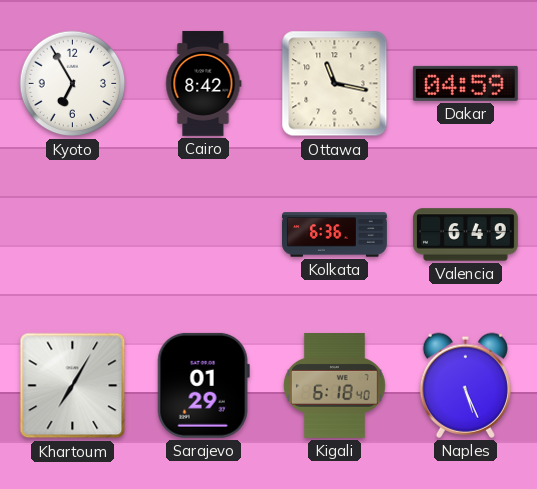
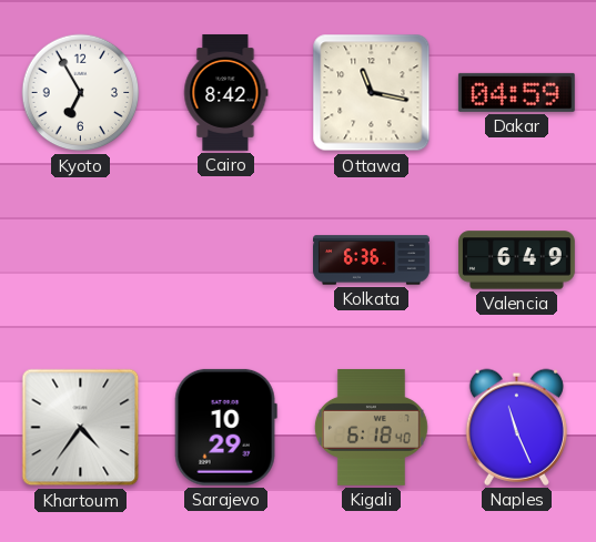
Khartoum: 7:05 -> 4:36
Sarajevo: 01:29 -> 10:29
Naples: 5:26 -> 11:26
